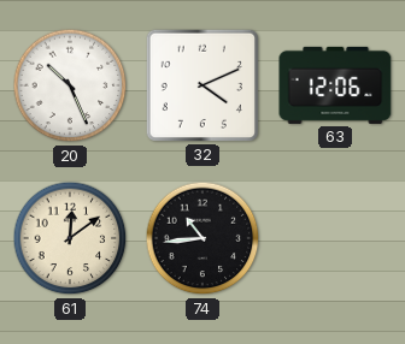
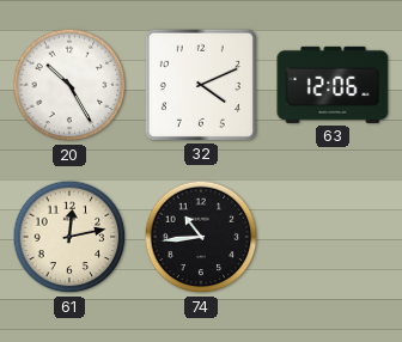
20: 10:26 -> 10:25
61: 12:09 -> 12:13
